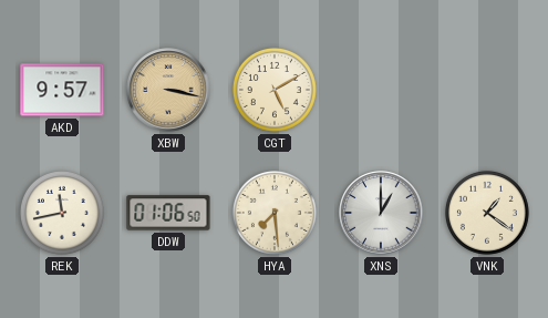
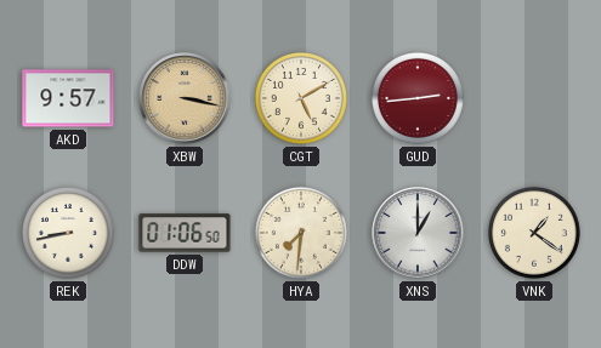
GUD: none -> 2:44
REK: 11:43 -> 8:43
HYA: 7:29 -> 7:31
